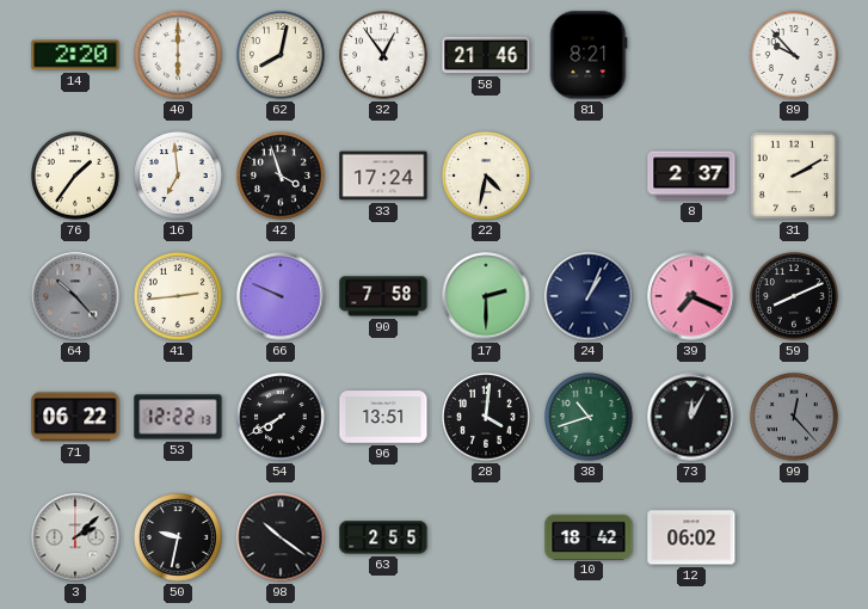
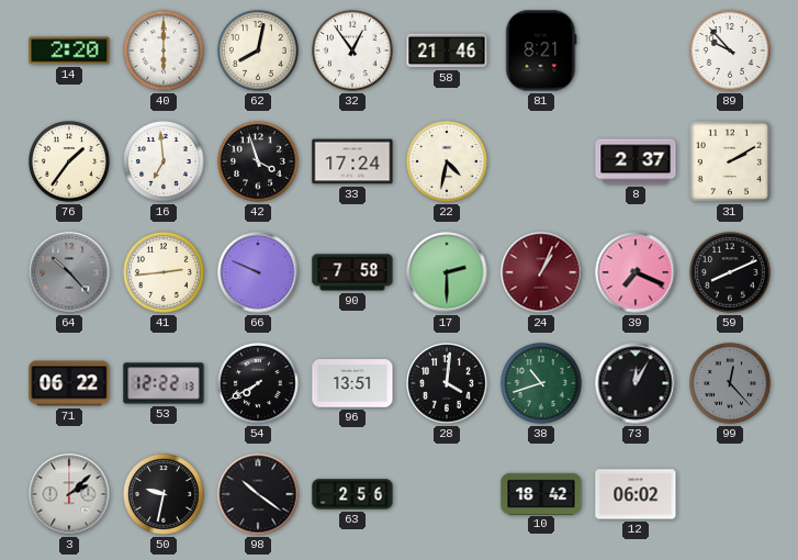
24 dial: navy -> burgundy
63: 2:55 -> 2:56
